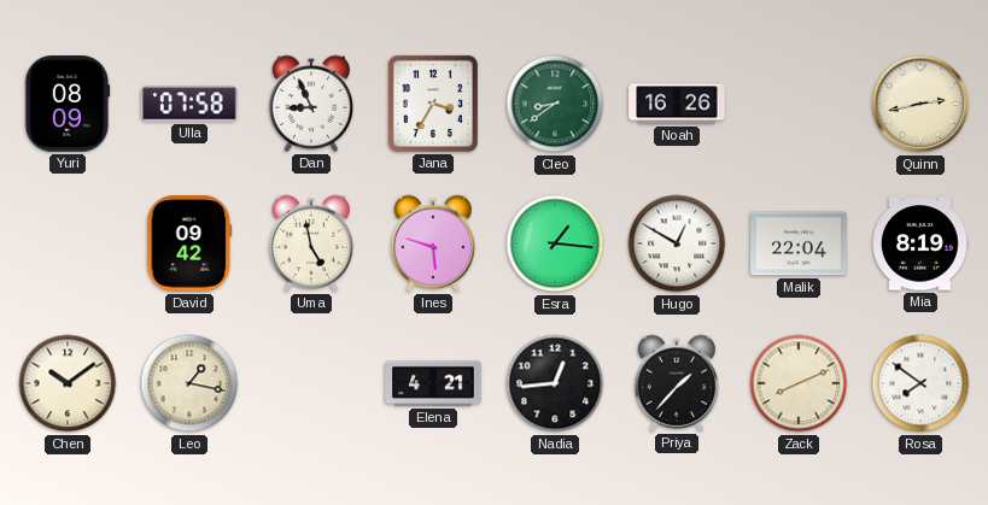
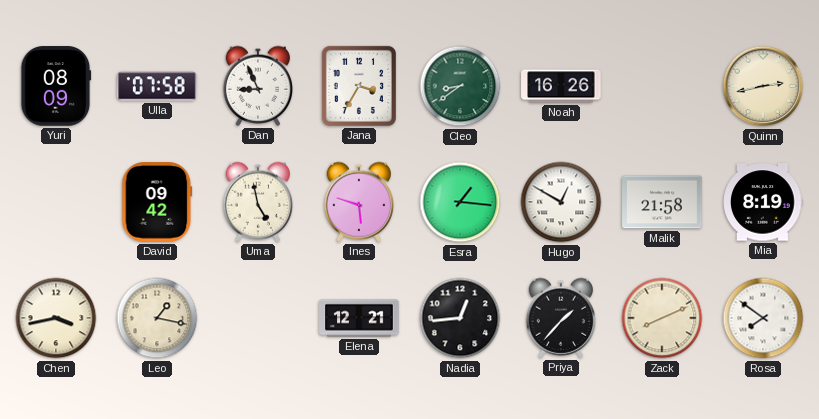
Malik: 22:04 -> 21:58
Chen: 10:09 -> 3:43
Elena: 4:21 -> 12:21
